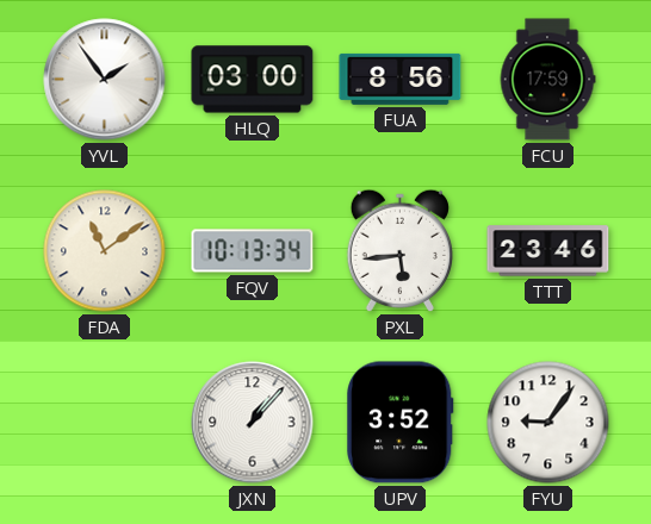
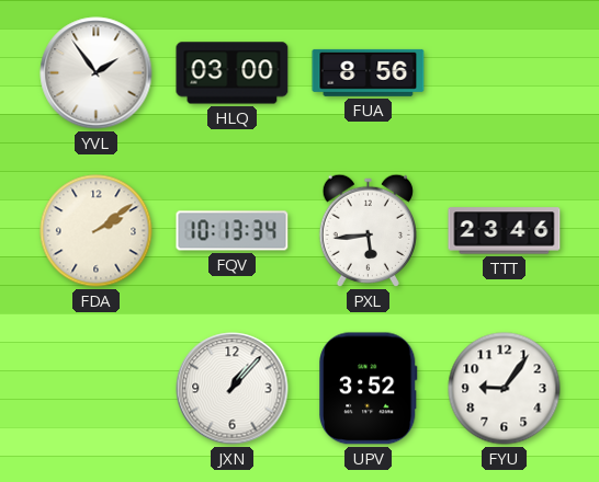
FCU: 17:59 -> none
FDA: 11:09 -> 2:09
